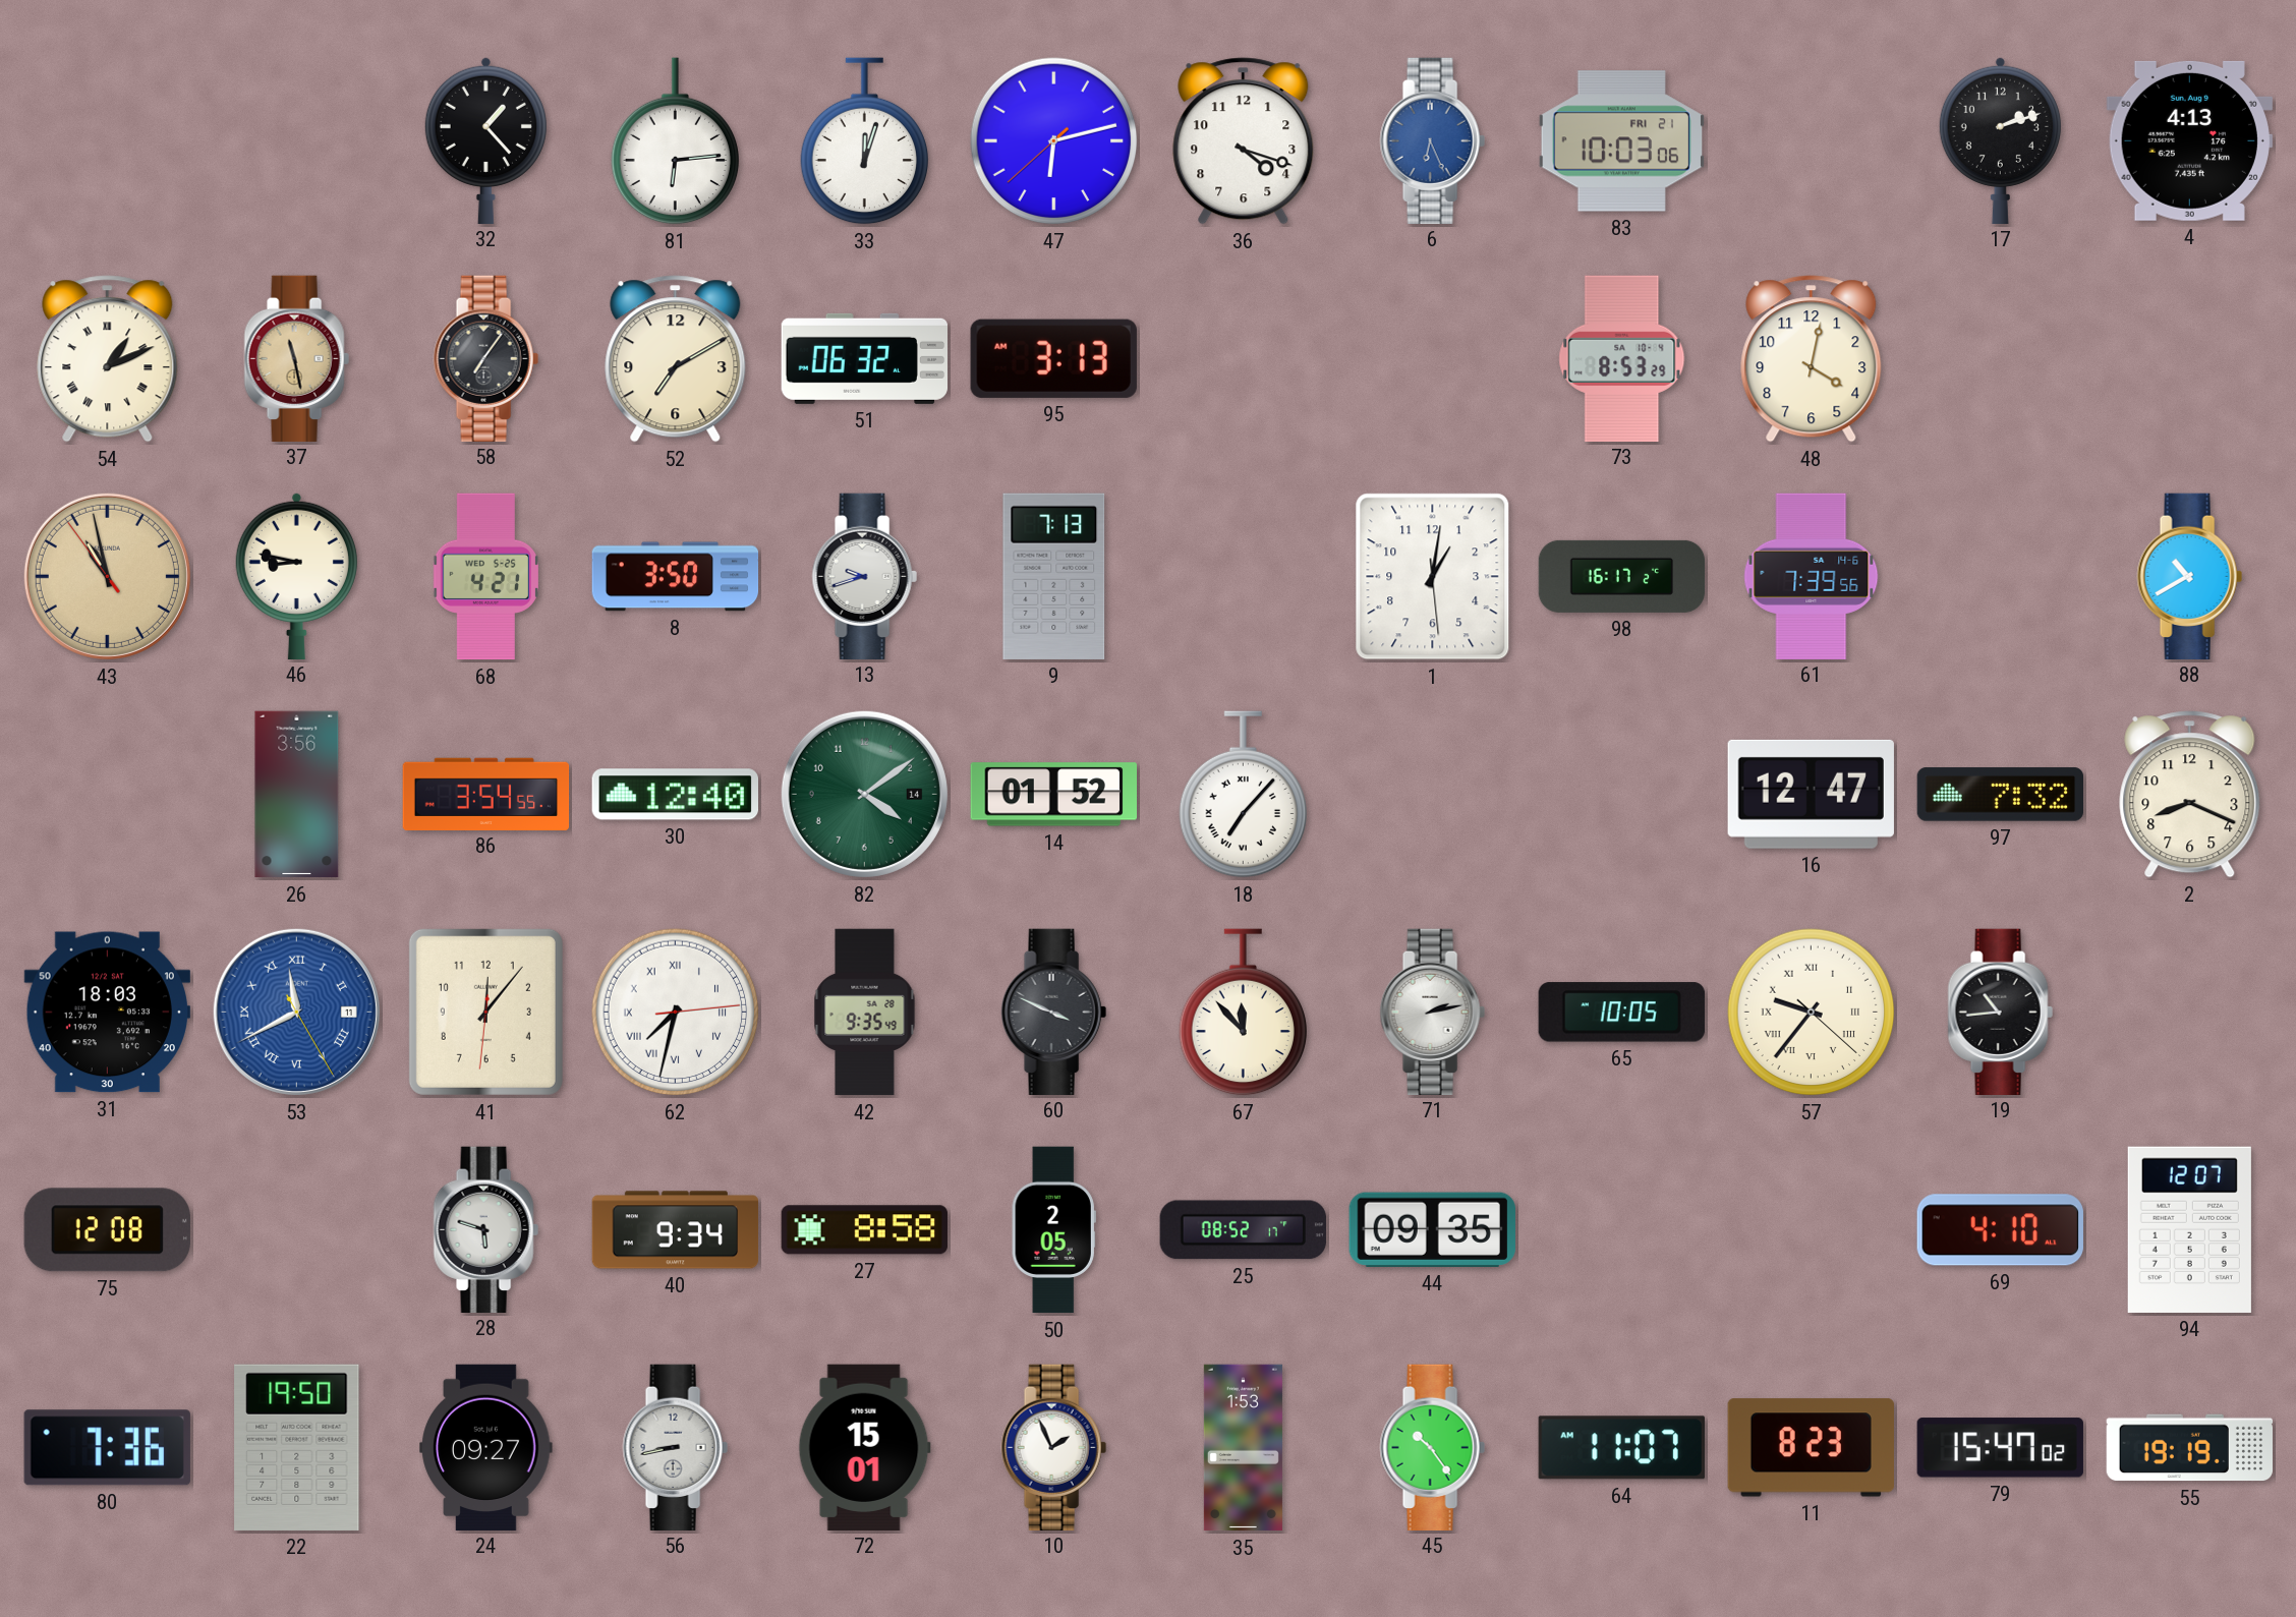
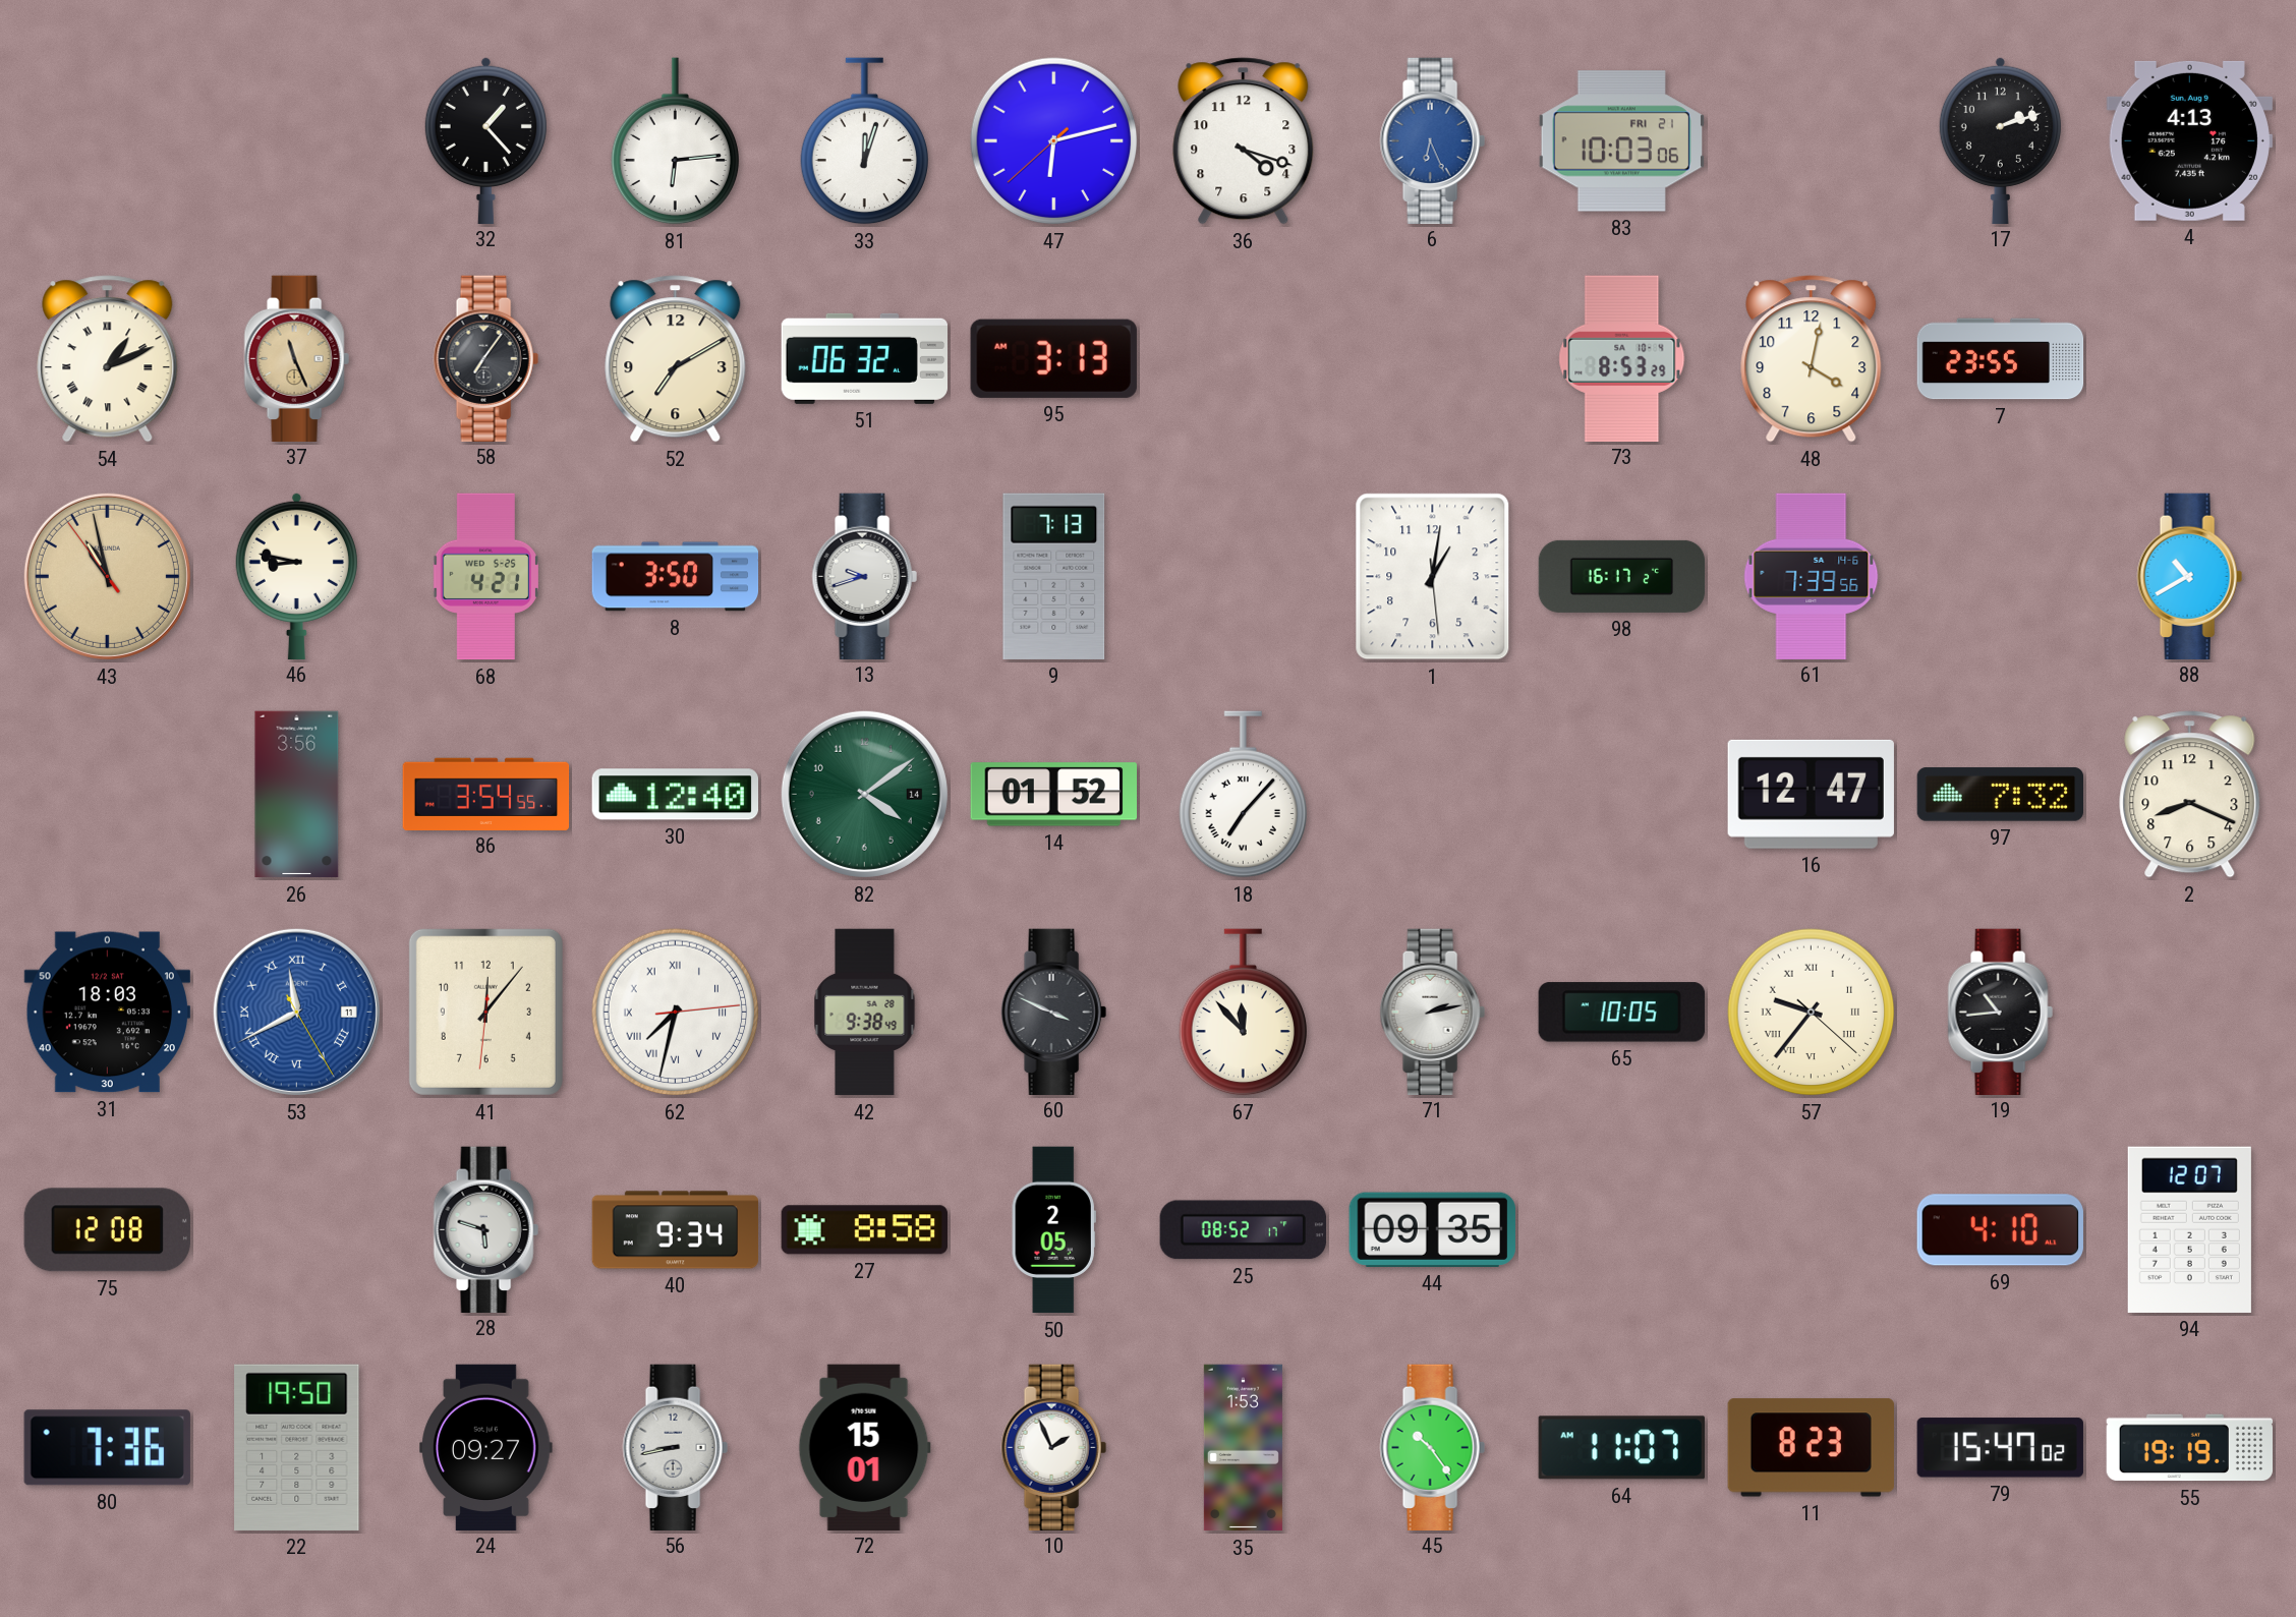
37: 11:28 -> 11:26
7: none -> 23:55
42: 9:35 -> 9:38
